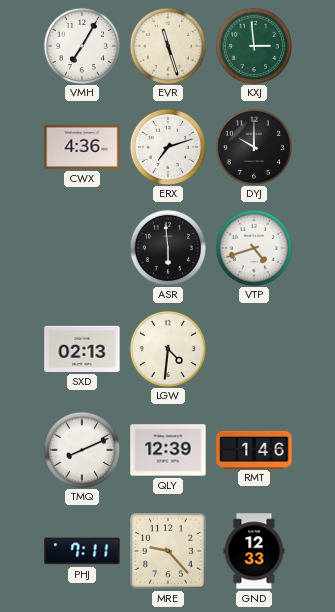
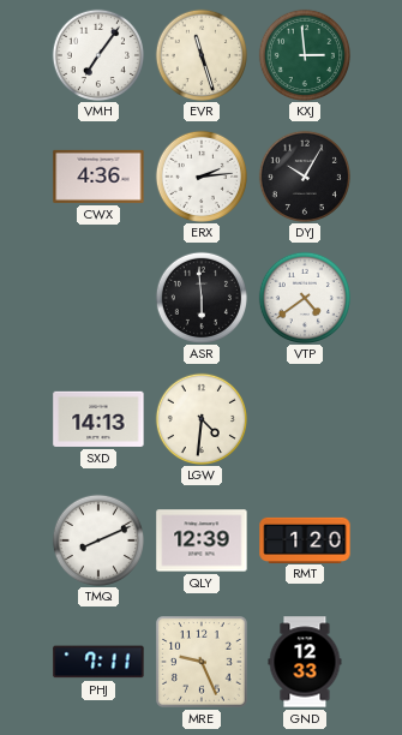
VMH: 7:05 -> 7:06
ERX: 7:12 -> 2:14
DYJ: 10:00 -> 10:05
VTP: 4:42 -> 4:39
SXD: 02:13 -> 14:13
RMT: 1:46 -> 1:20
MRE: 9:23 -> 9:26
